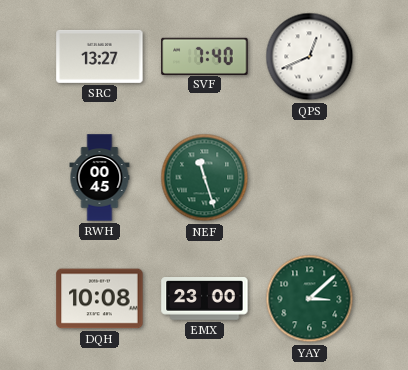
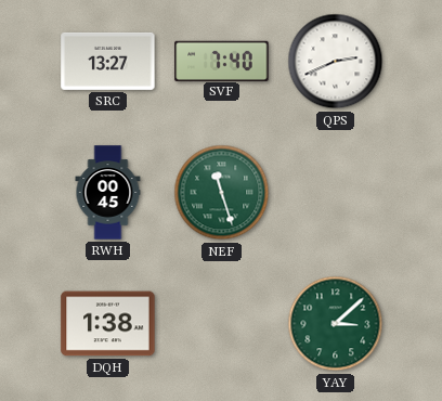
QPS: 12:41 -> 2:41
DQH: 10:08 -> 1:38
EMX: 23:00 -> none
